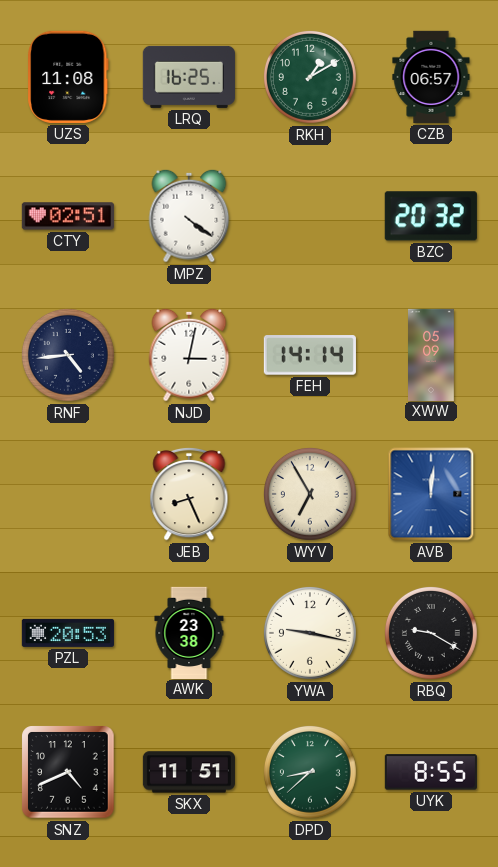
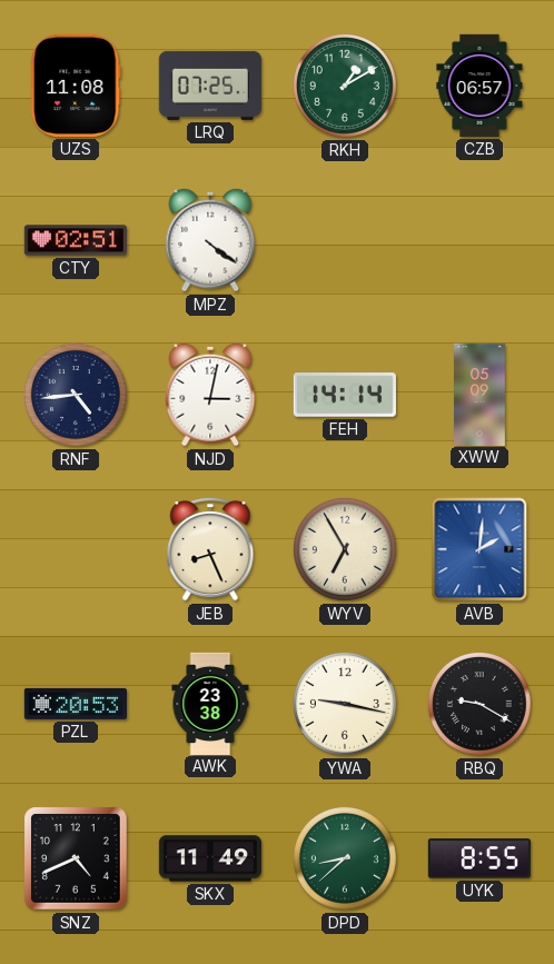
LRQ: 16:25 -> 07:25
BZC: 20:32 -> none
AVB: 12:01 -> 2:01
SKX: 11:51 -> 11:49
